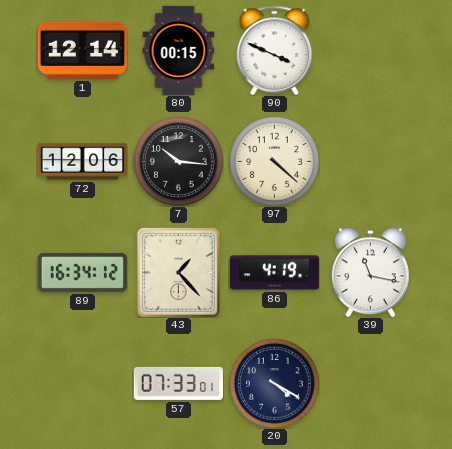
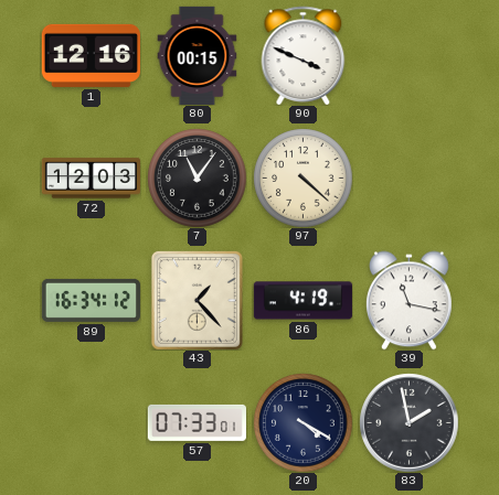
1: 12:14 -> 12:16
72: 12:06 -> 12:03
7: 10:16 -> 11:06
83: none -> 1:58
